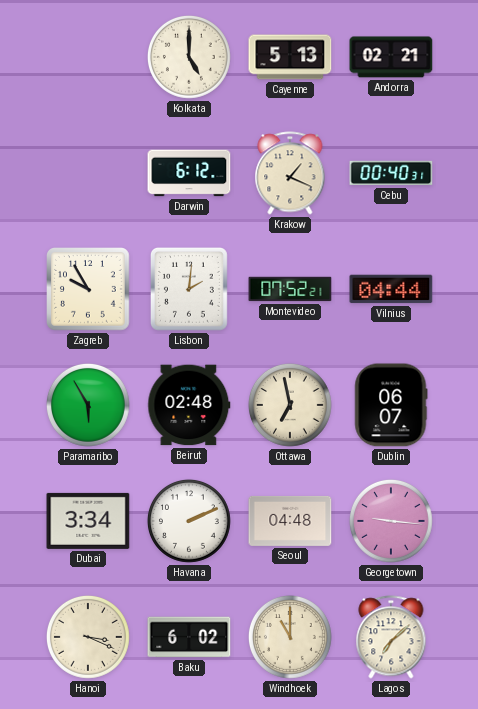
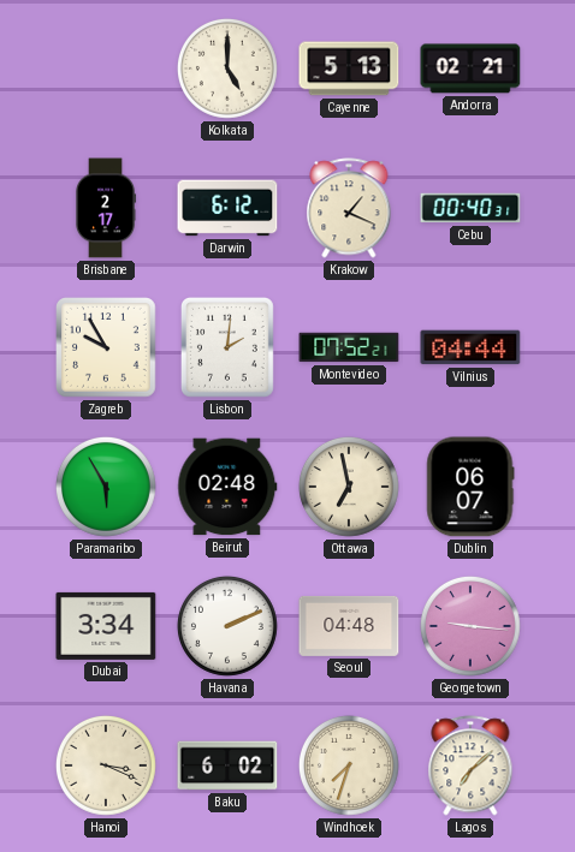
Brisbane: none -> 2:17
Windhoek: 11:00 -> 7:33
